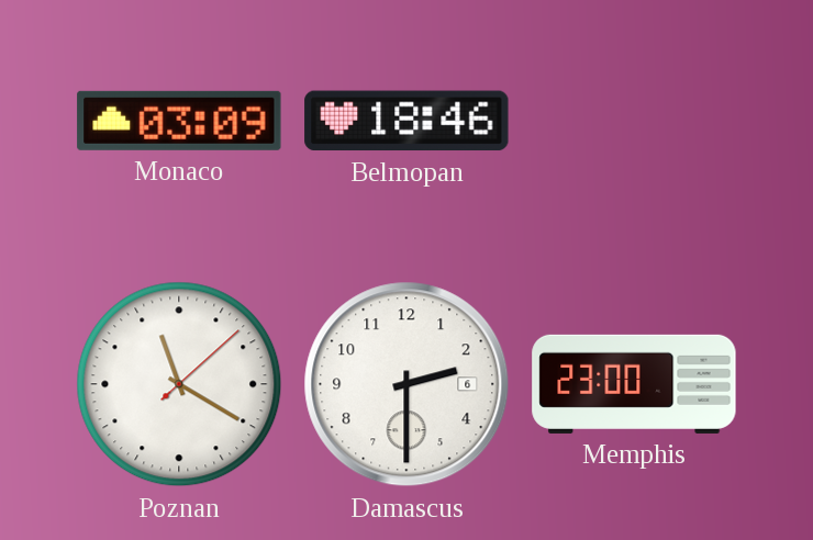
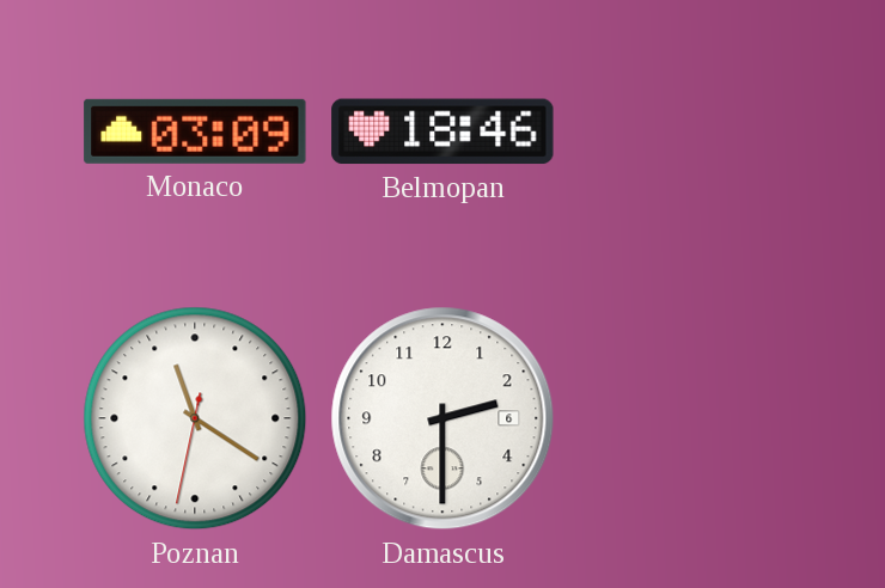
Poznan: 11:20:08 -> 11:20:32
Memphis: 23:00 -> none
